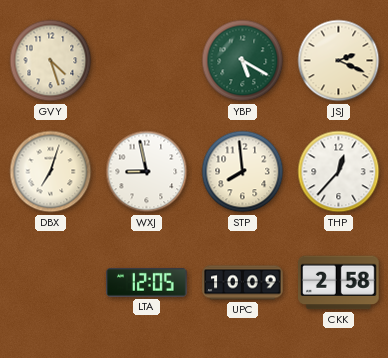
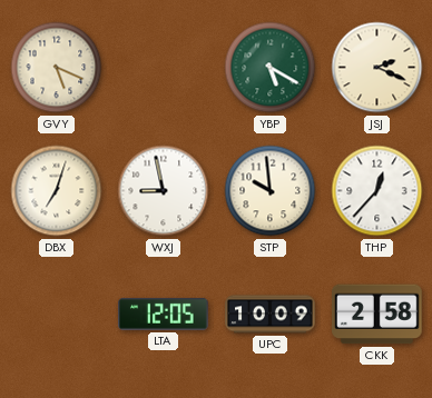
GVY: 4:27 -> 5:19
STP: 7:59 -> 9:59
